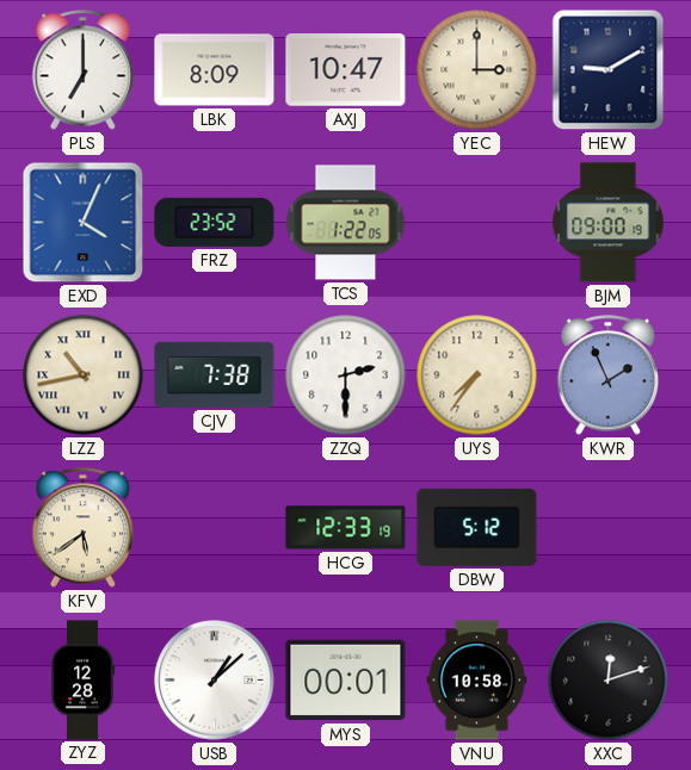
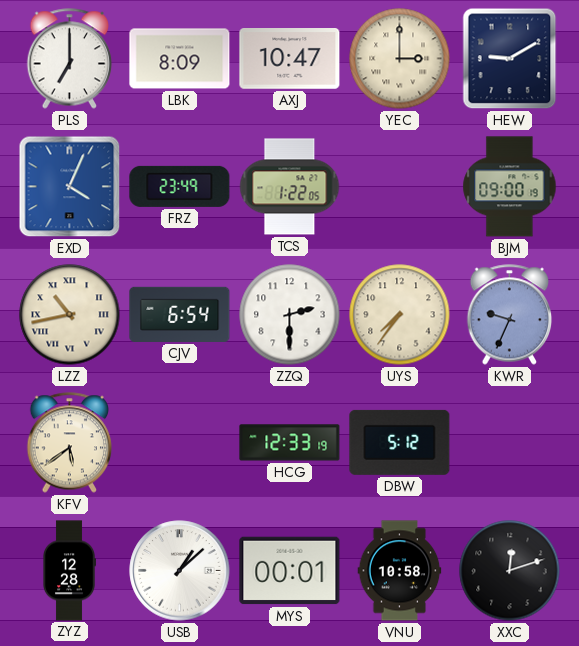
FRZ: 23:52 -> 23:49
CJV: 7:38 -> 6:54
KWR: 1:56 -> 9:34
